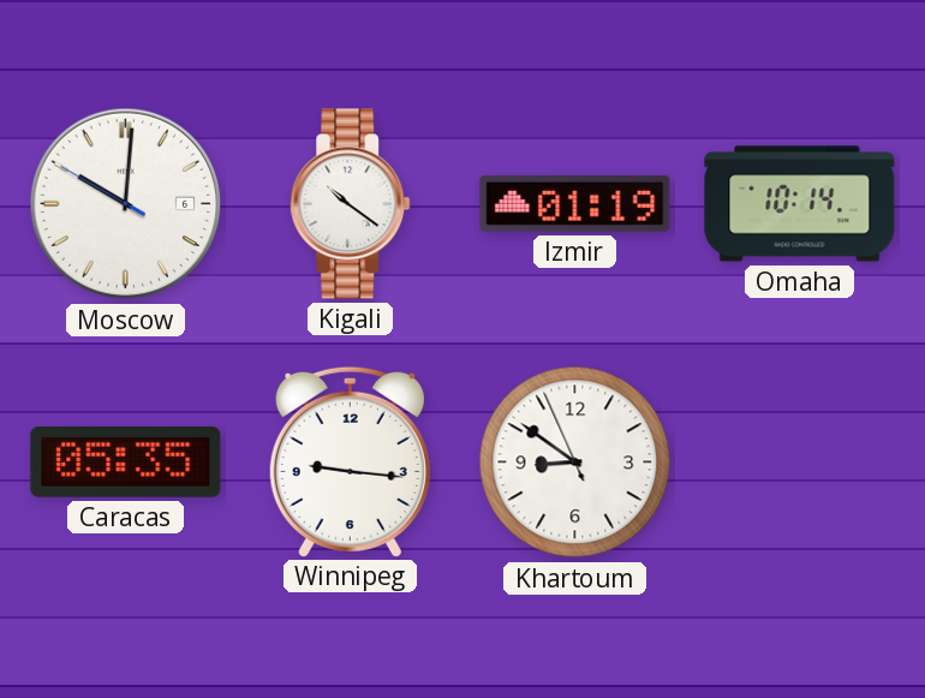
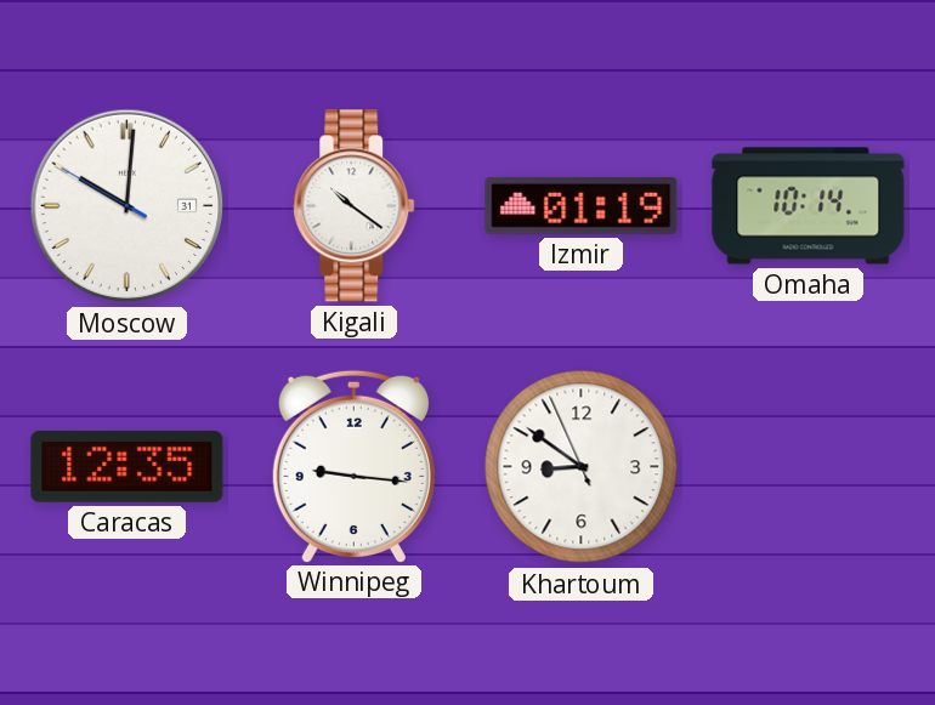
Moscow date: 6 -> 31
Caracas: 05:35 -> 12:35
